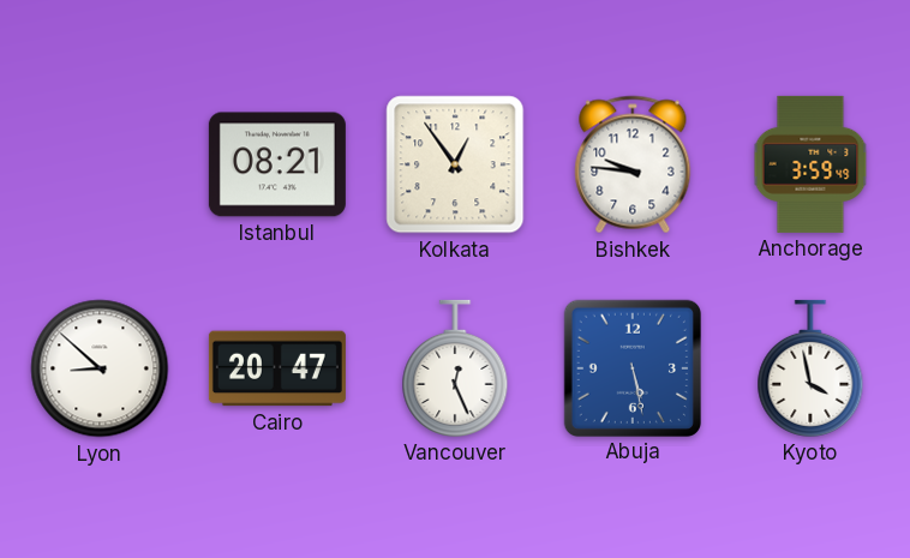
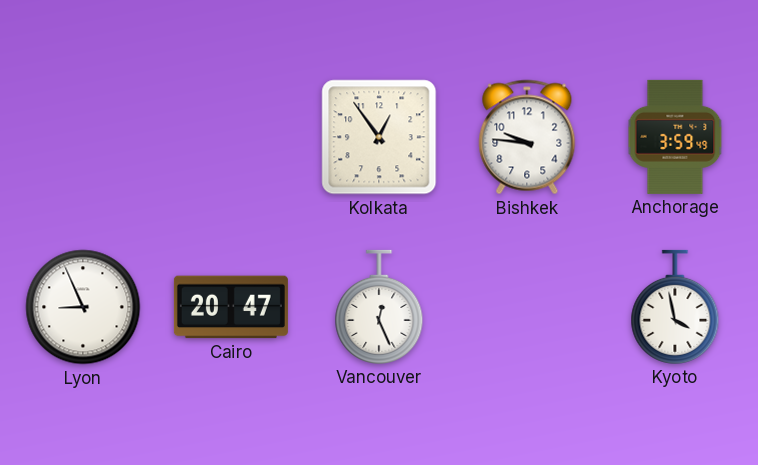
Istanbul: 08:21 -> none
Lyon: 8:52 -> 8:56
Abuja: 5:28 -> none
